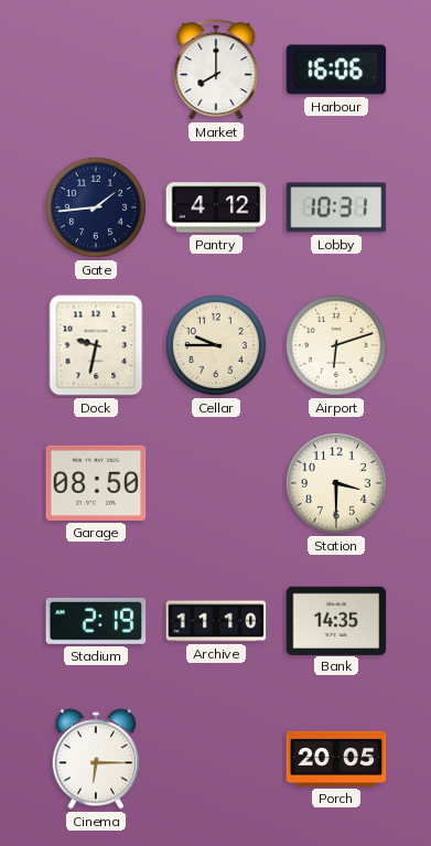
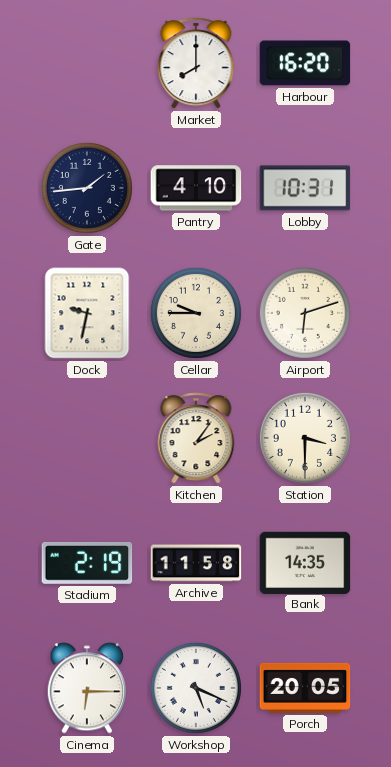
Harbour: 16:06 -> 16:20
Pantry: 4:12 -> 4:10
Garage: 08:50 -> none
Kitchen: none -> 2:06
Archive: 11:10 -> 11:58
Workshop: none -> 5:19
